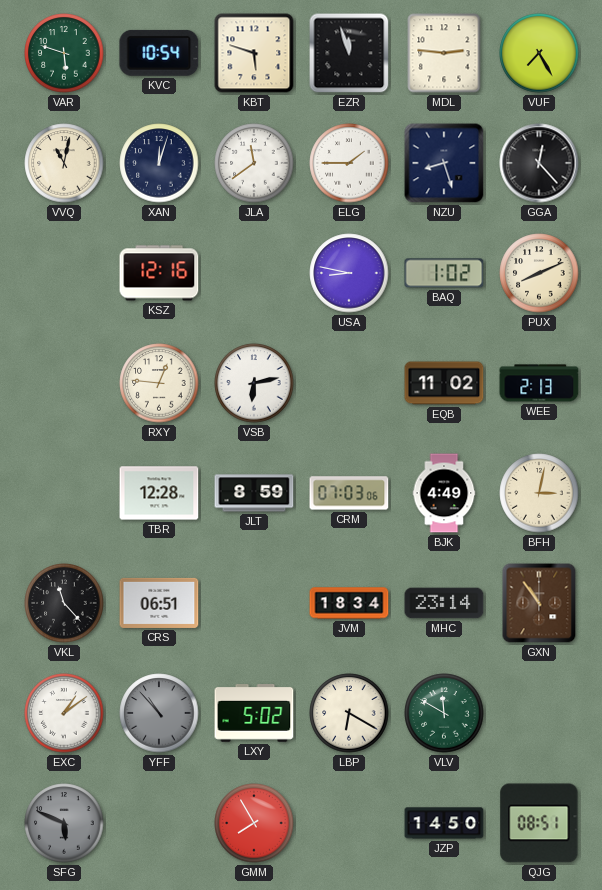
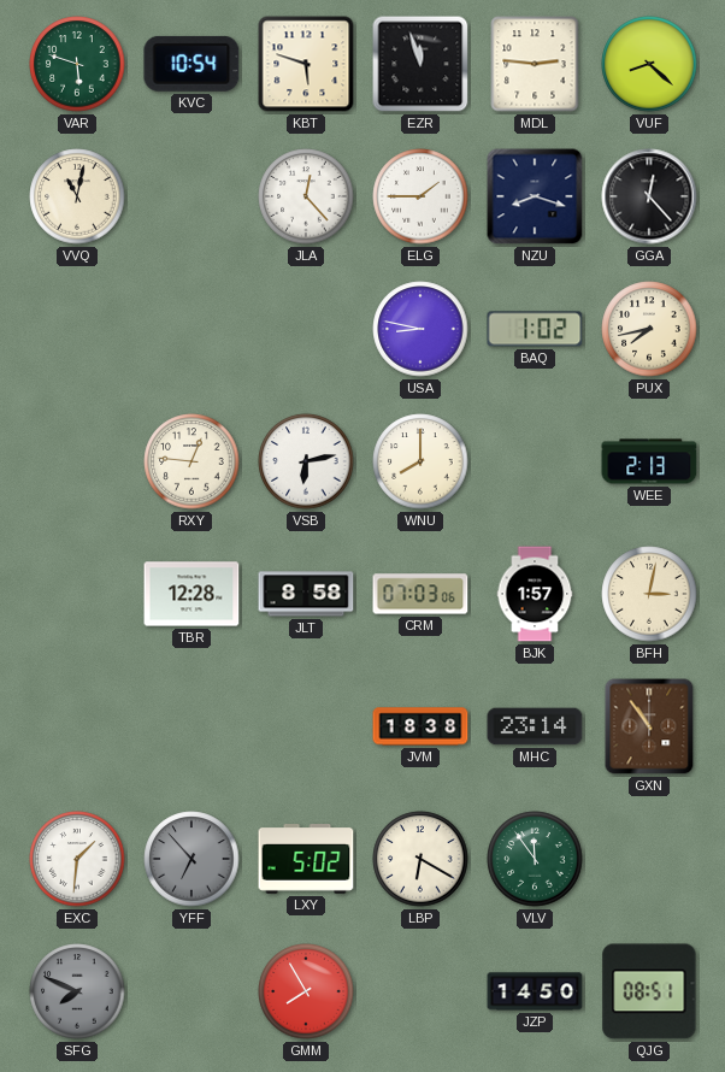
VUF: 7:25 -> 8:22
XAN: 12:03 -> none
JLA: 11:39 -> 12:23
NZU: 8:27 -> 8:18
KSZ: 12:16 -> none
PUX: 8:11 -> 7:43
WNU: none -> 8:00
EQB: 11:02 -> none
JLT: 8:59 -> 8:58
BJK: 4:49 -> 1:57
VKL: 11:23 -> none
CRS: 06:51 -> none
JVM: 18:34 -> 18:38
EXC: 1:09 -> 1:31
YFF: 10:53 -> 6:53
VLV: 11:50 -> 11:54
SFG: 5:49 -> 7:49
